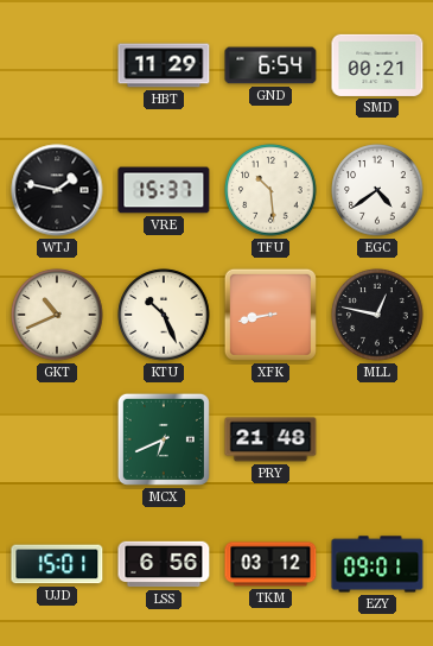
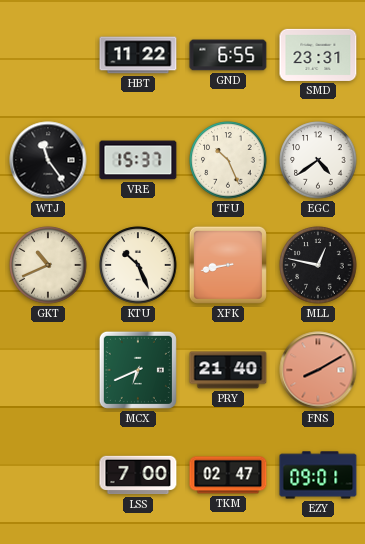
HBT: 11:29 -> 11:22
GND: 6:54 -> 6:55
SMD: 00:21 -> 23:31
WTJ: 1:47 -> 11:24
TFU: 10:29 -> 10:26
PRY: 21:48 -> 21:40
FNS: none -> 8:10
UJD: 15:01 -> none
LSS: 6:56 -> 7:00
TKM: 03:12 -> 02:47
